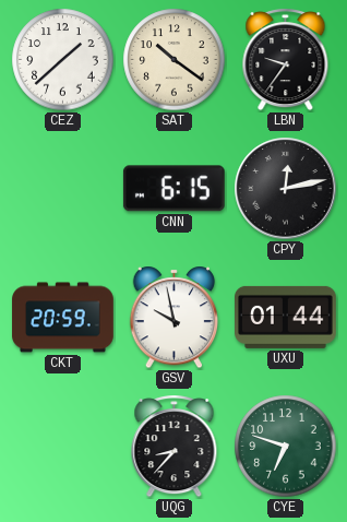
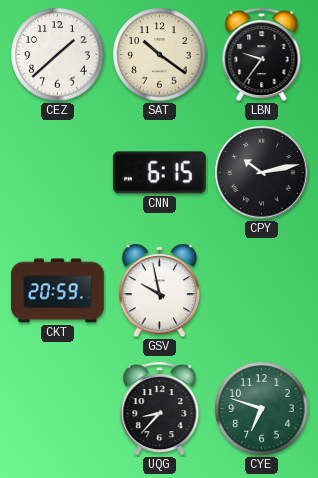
CPY: 12:13 -> 10:13
UXU: 01:44 -> none
